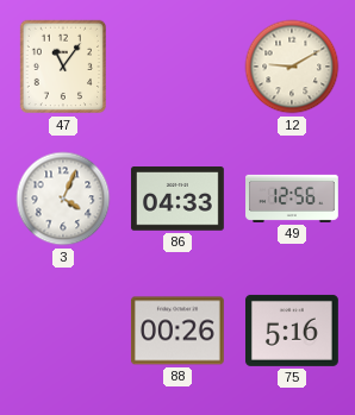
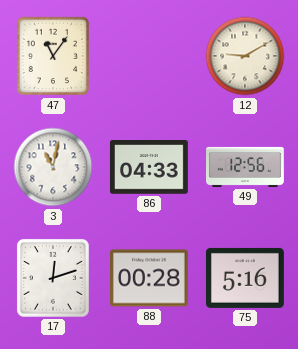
3: 4:04 -> 11:02
17: none -> 12:12
88: 00:26 -> 00:28
